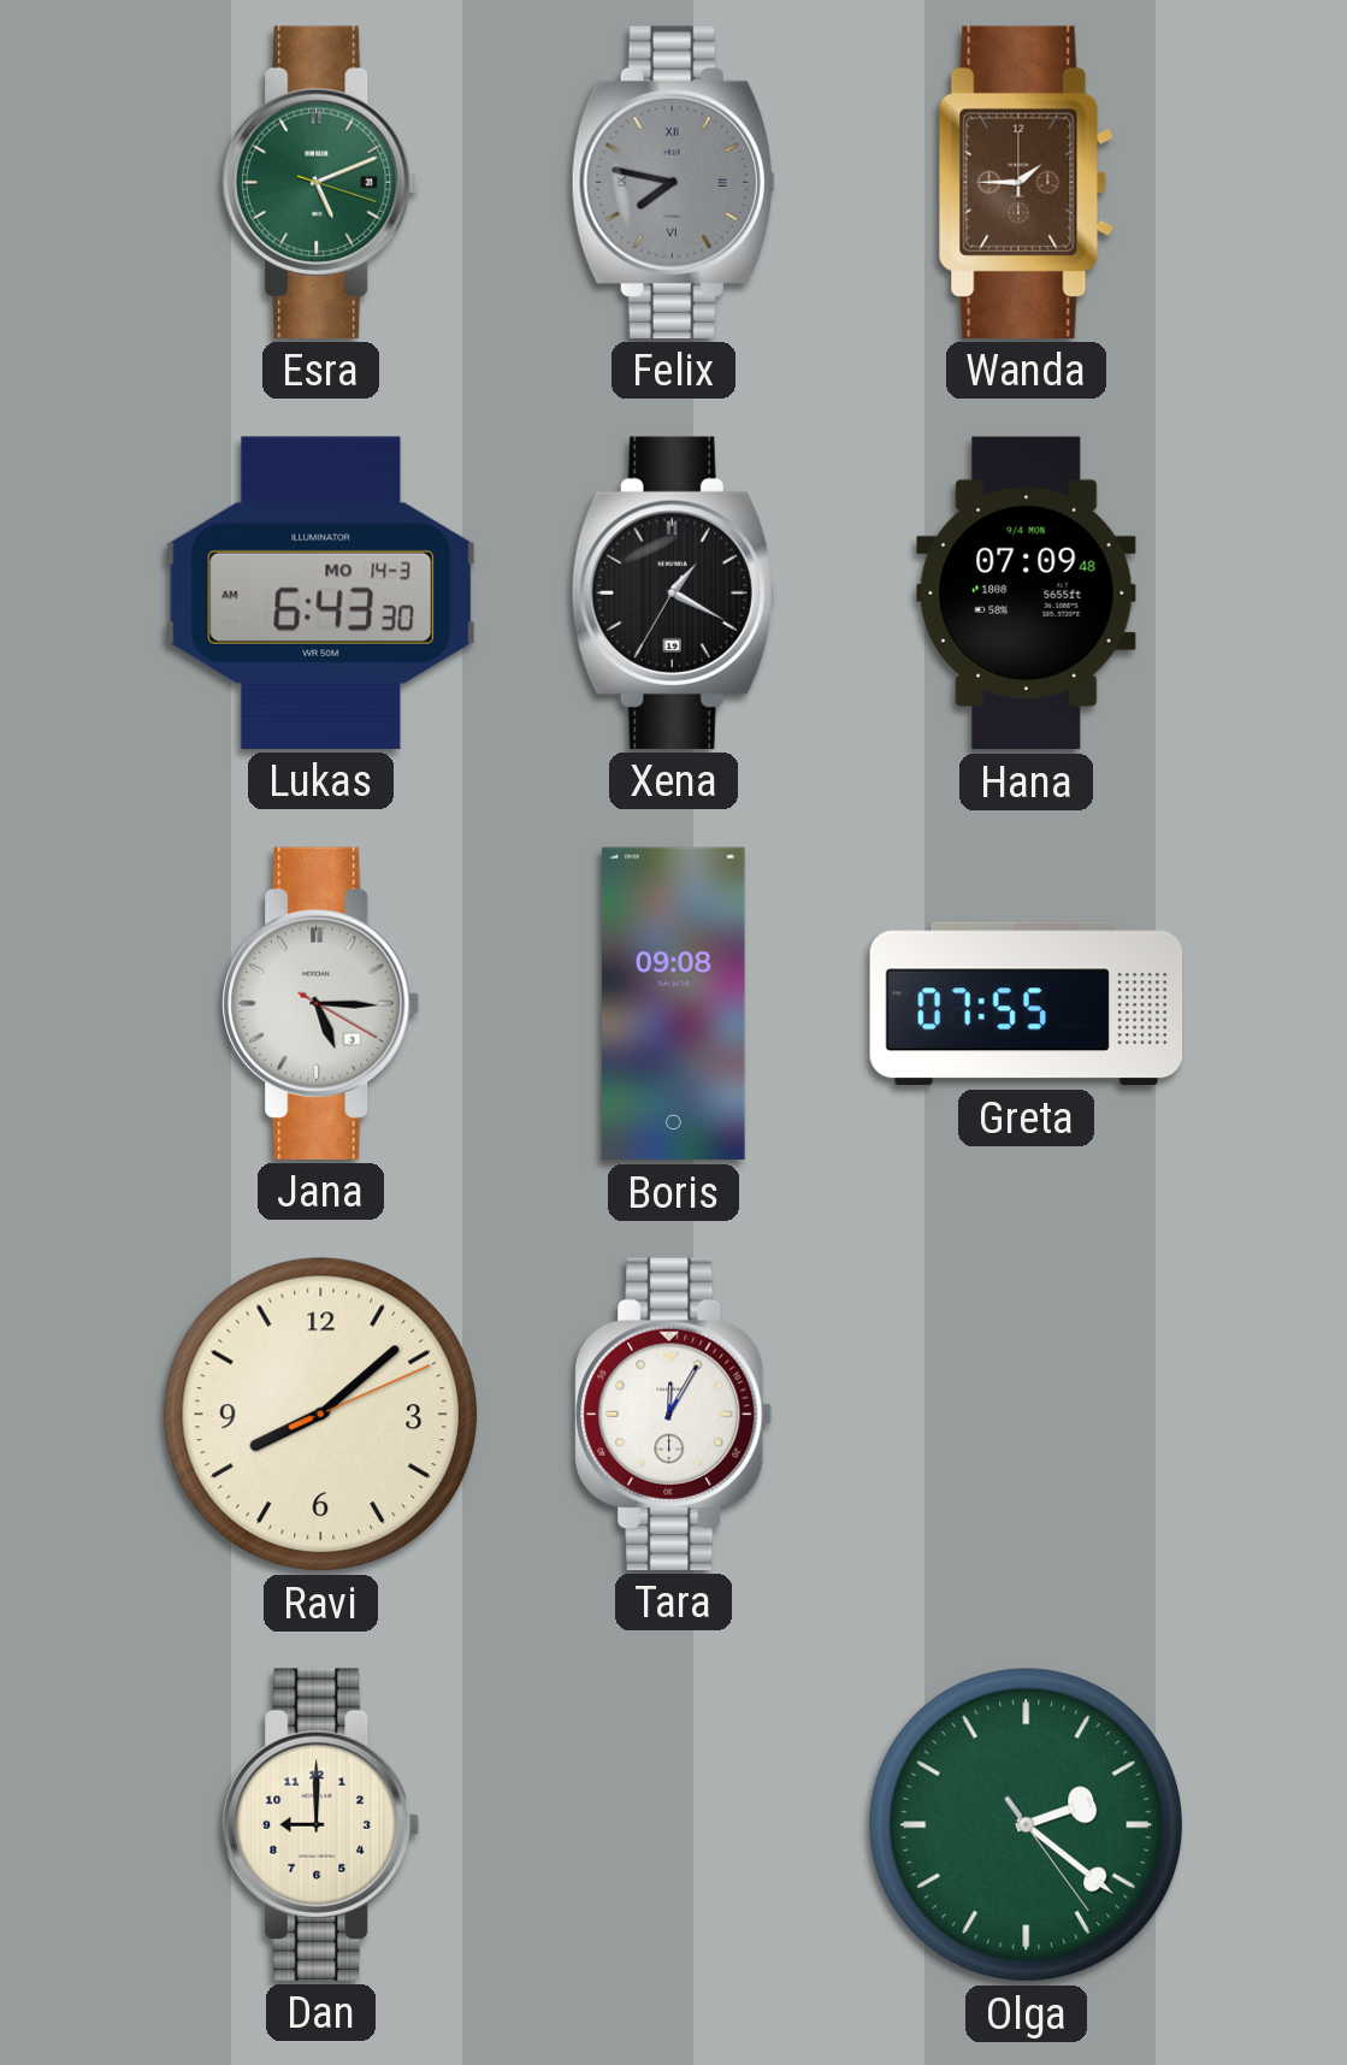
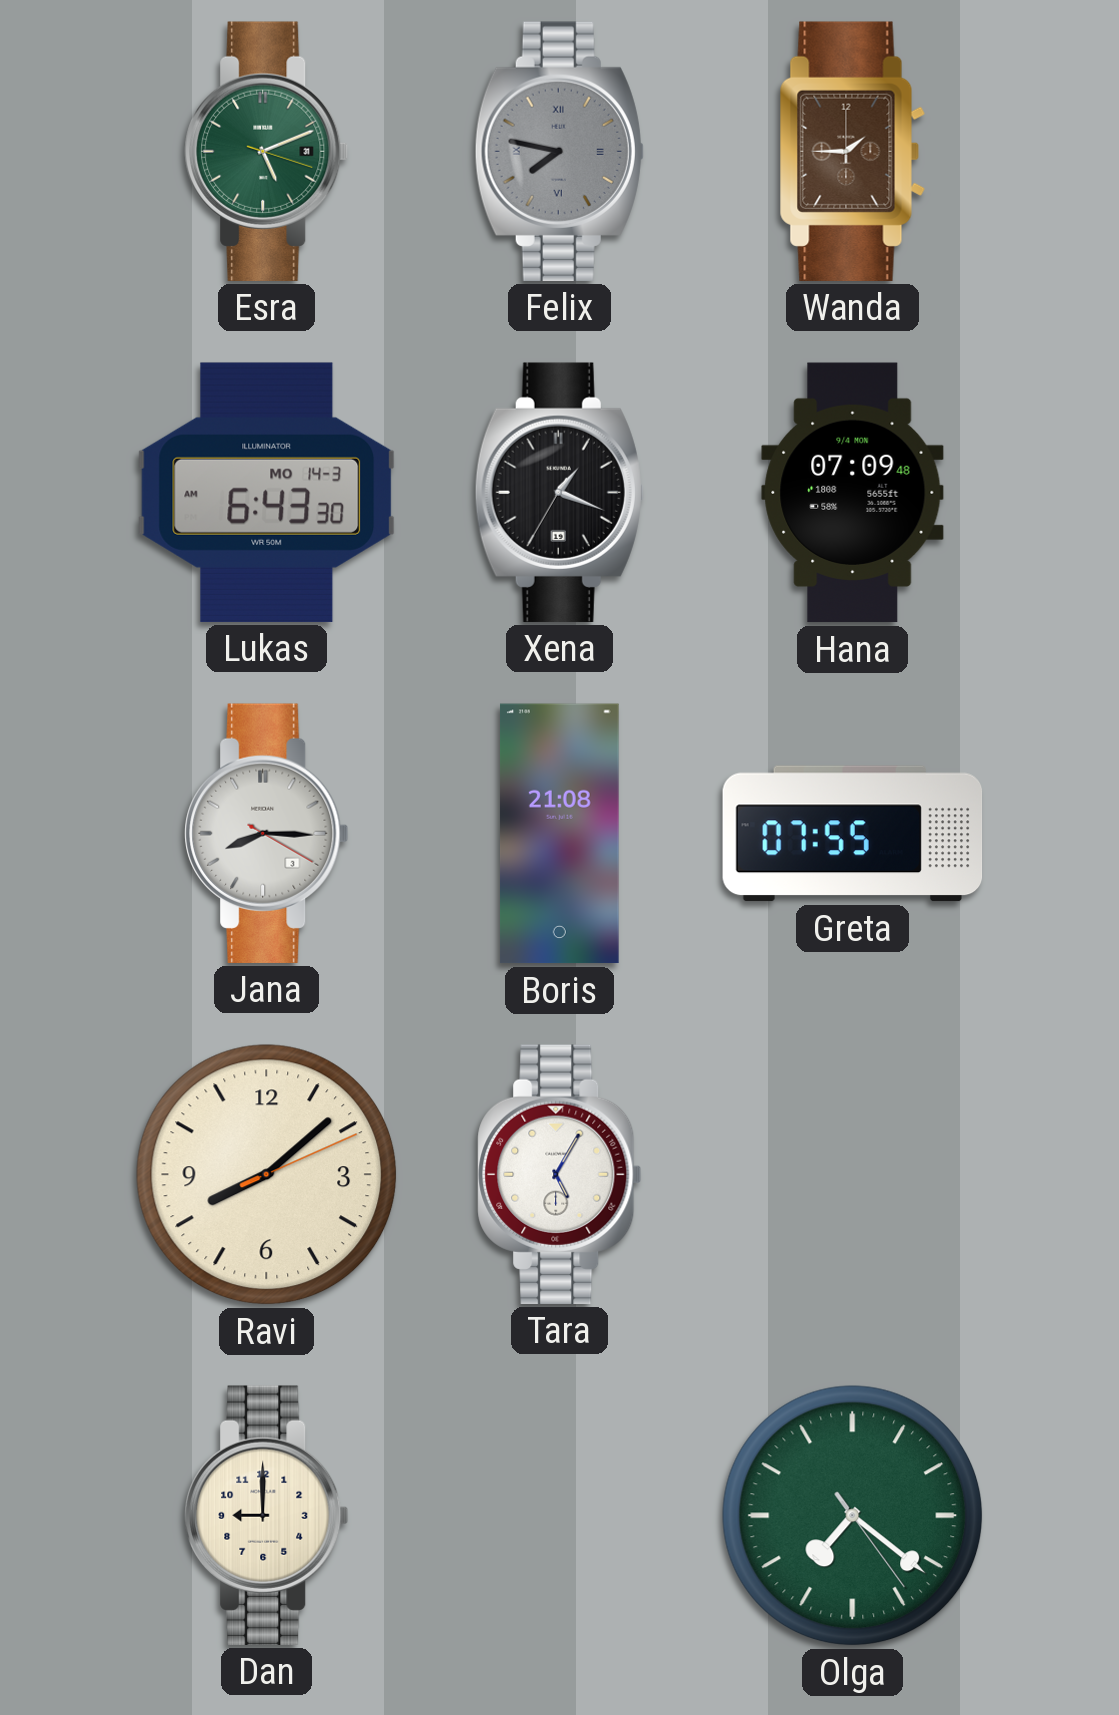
Xena: 1:19 -> 1:18
Jana: 5:15 -> 8:15
Boris: 09:08 -> 21:08
Tara: 12:05 -> 5:05
Olga: 2:21 -> 7:21
